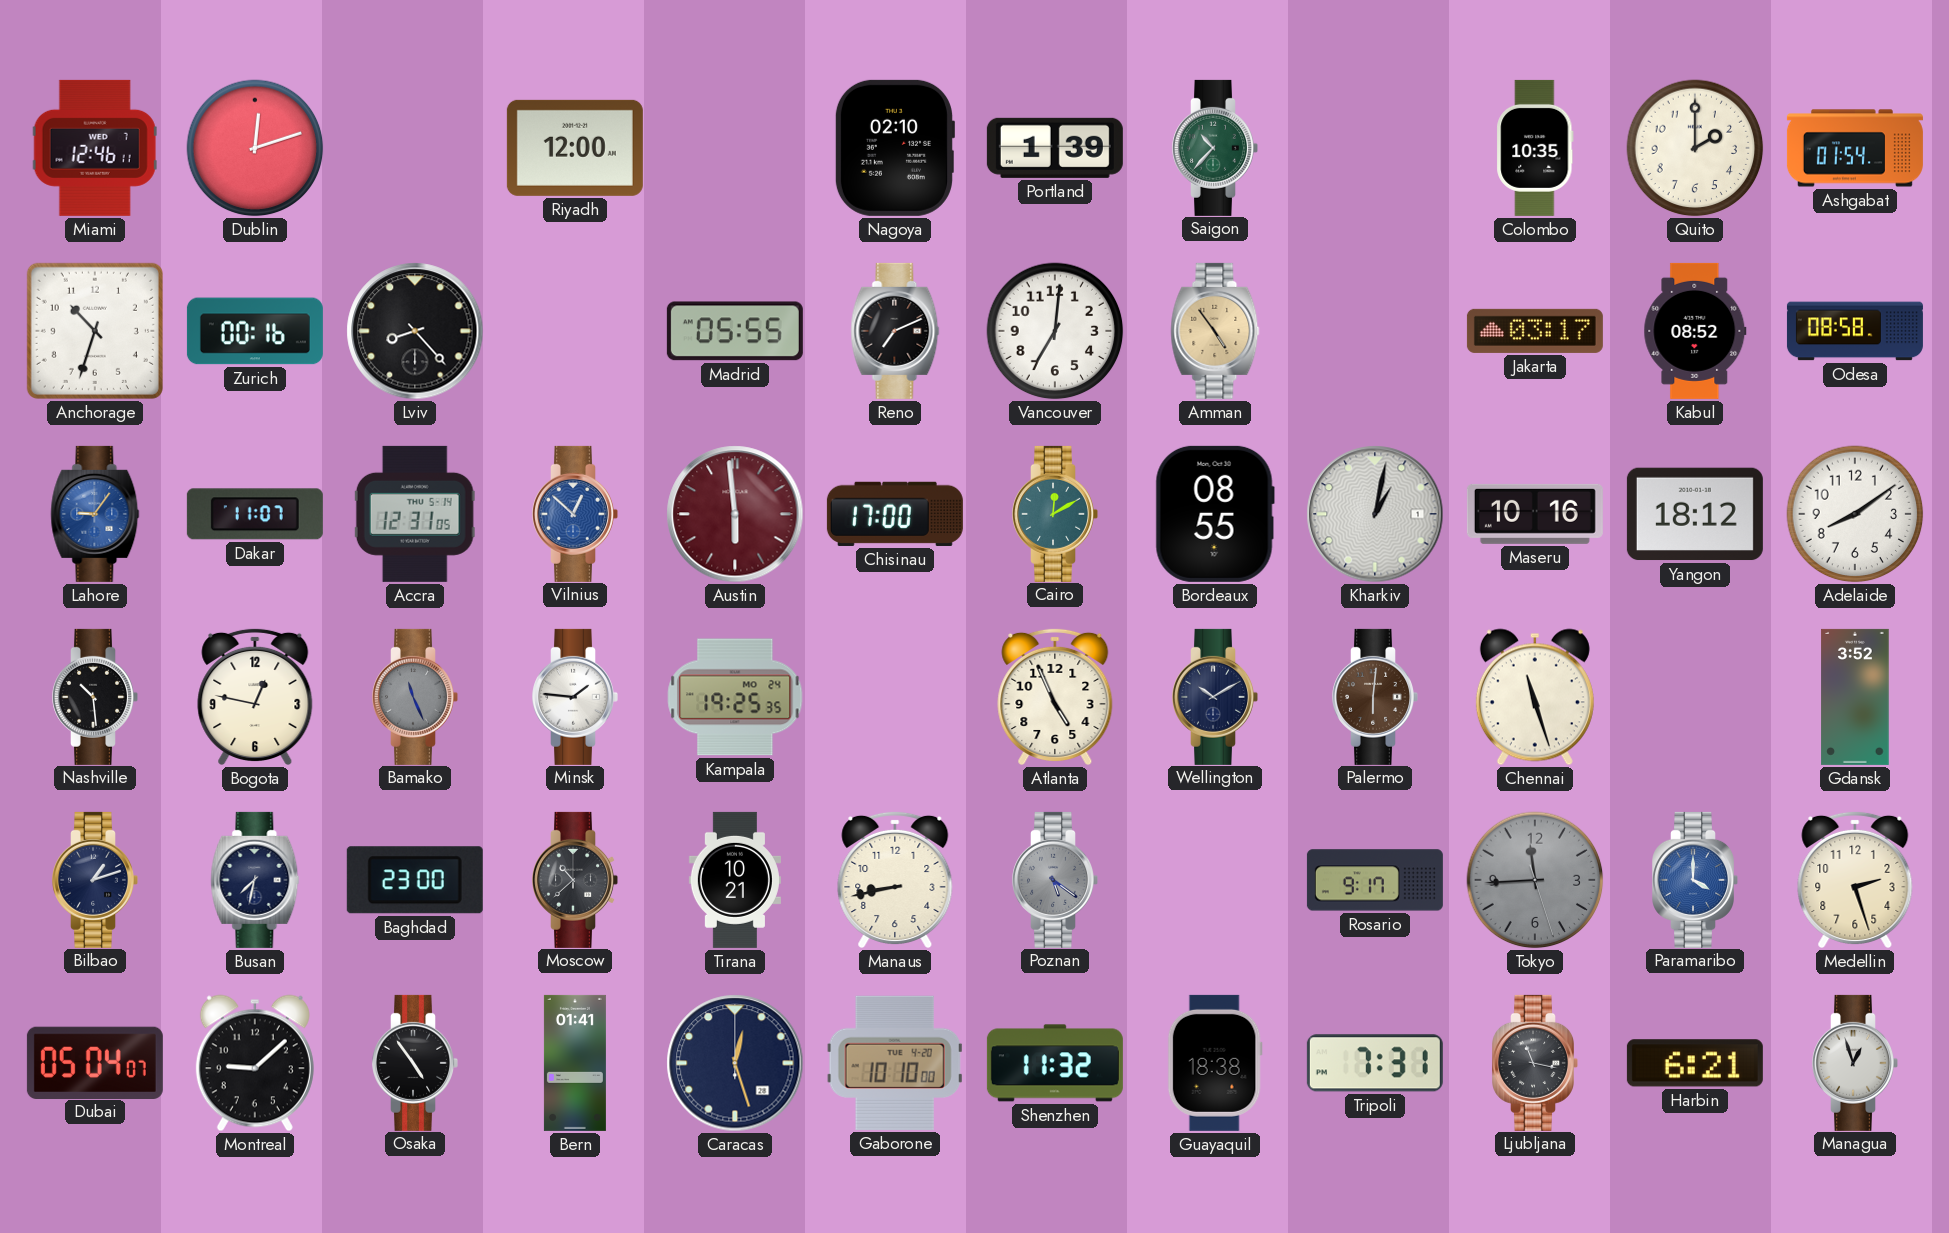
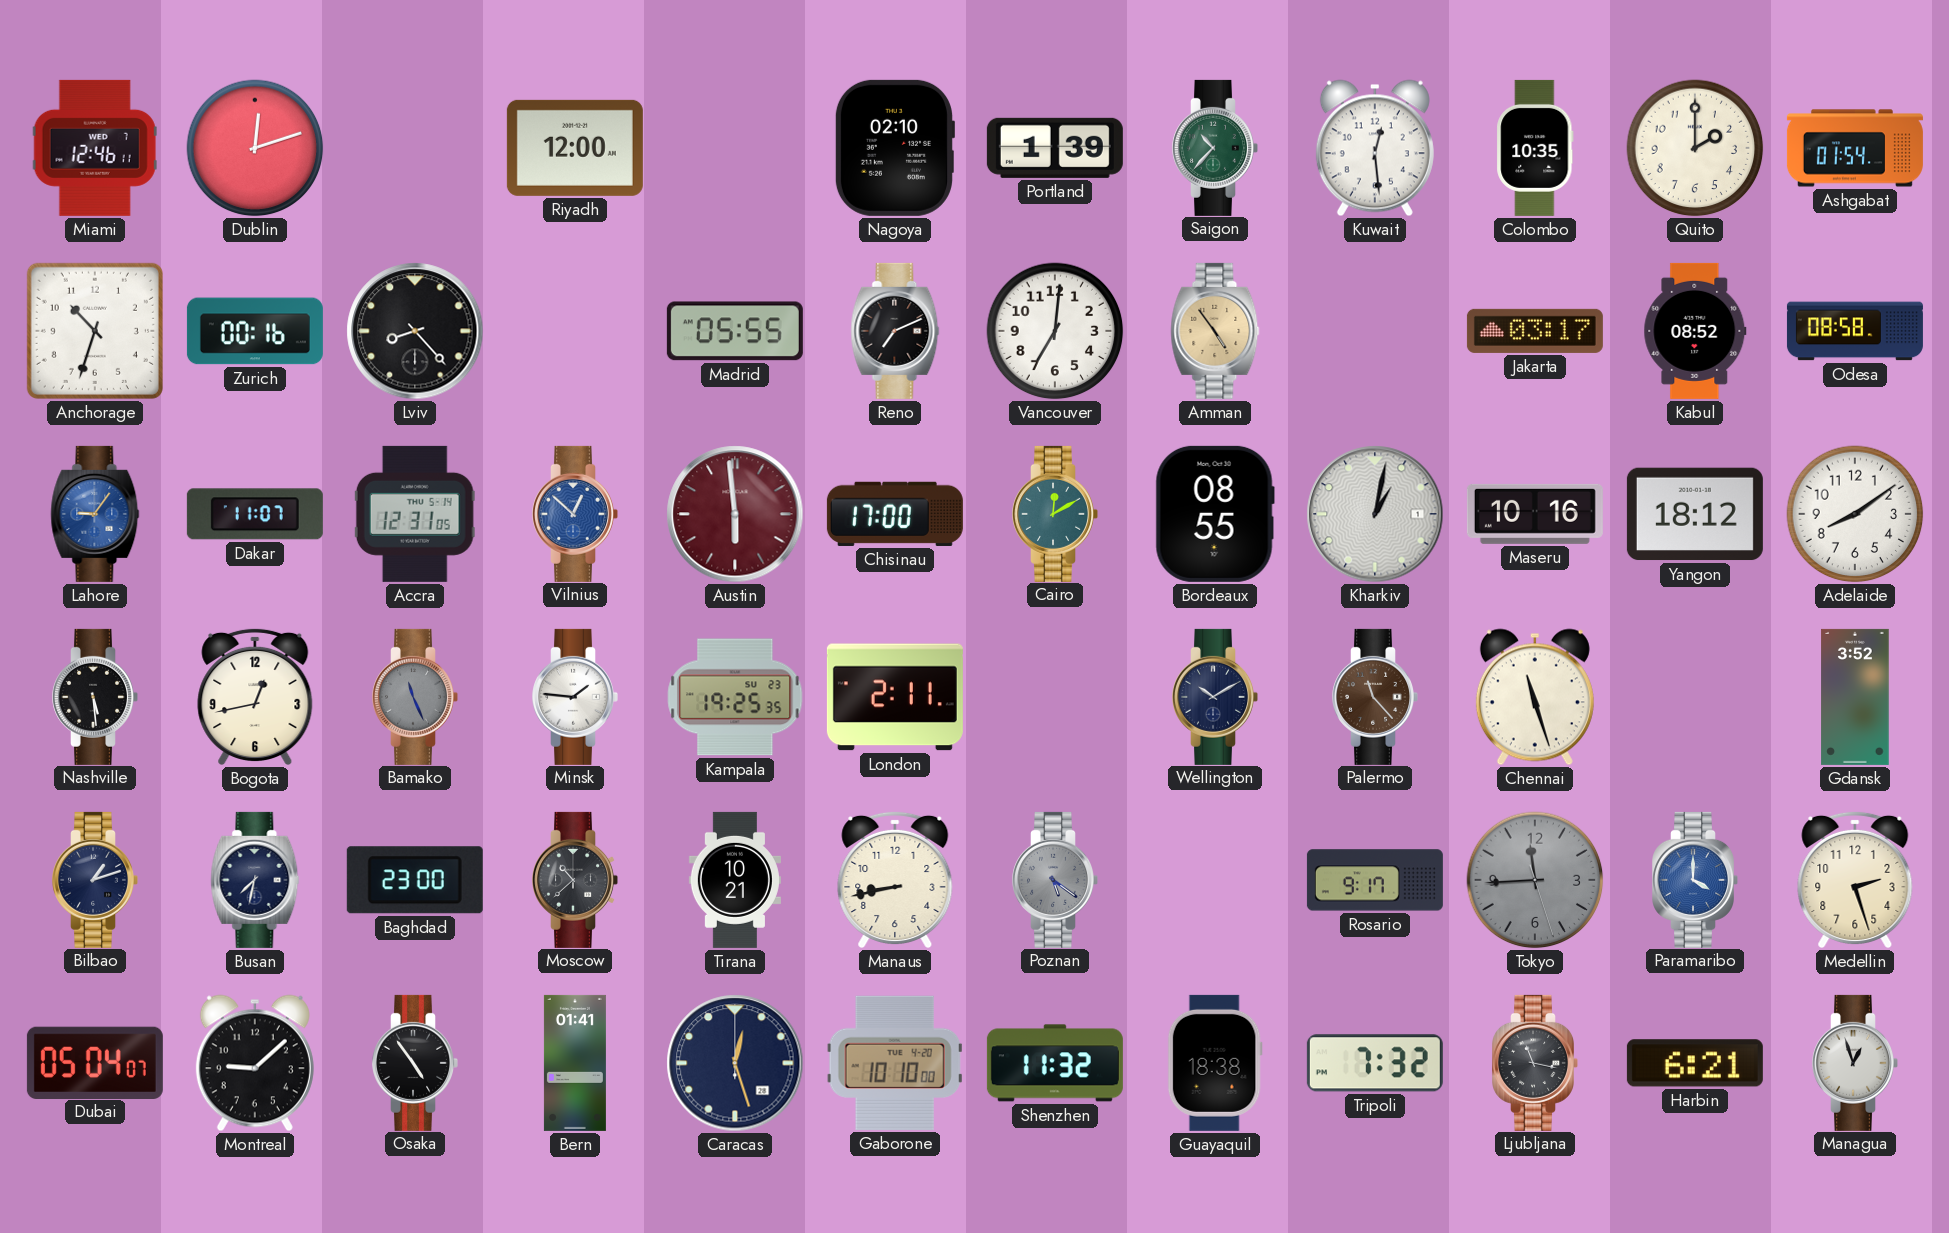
Kuwait: none -> 12:29
Nashville: 10:29 -> 5:29
Bogota: 12:47 -> 12:43
Kampala date: MO 24 -> SU 23
London: none -> 2:11
Atlanta: 4:56 -> none
Palermo: 6:01 -> 11:23
Tripoli: 7:31 -> 7:32
